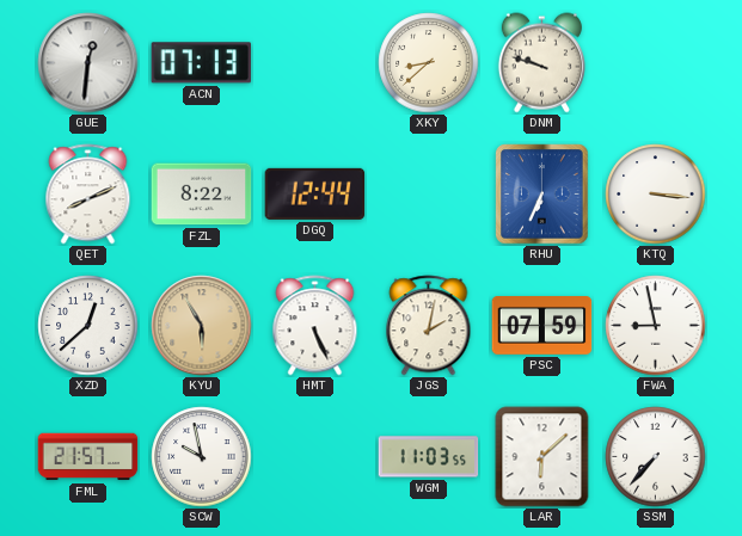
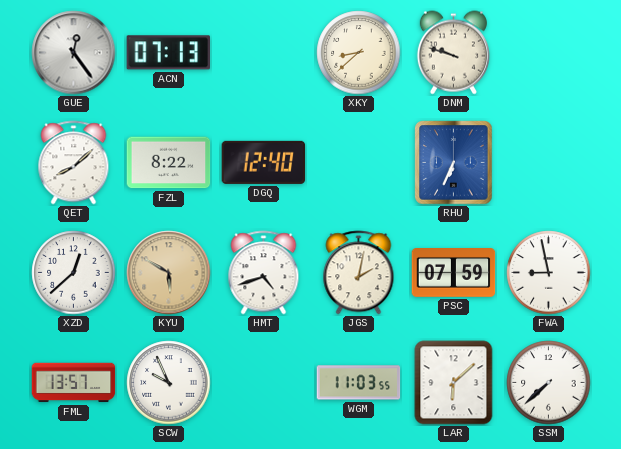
GUE: 12:31 -> 12:24
QET: 8:11 -> 8:08
DGQ: 12:44 -> 12:40
KTQ: 3:16 -> none
KYU: 5:55 -> 5:50
HMT: 5:26 -> 4:42
FML: 21:57 -> 13:57
SCW: 9:58 -> 9:56
SSM: 7:37 -> 7:38
